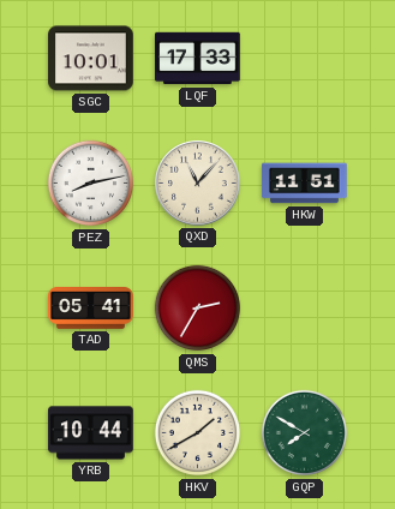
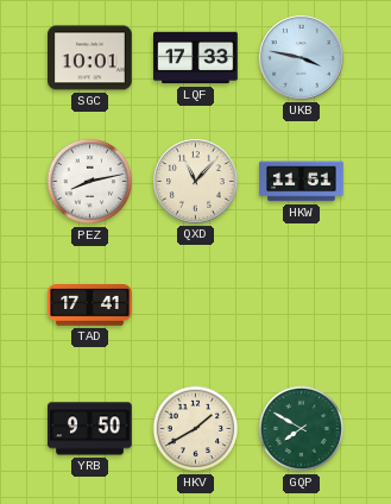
UKB: none -> 3:47
TAD: 05:41 -> 17:41
QMS: 2:35 -> none
YRB: 10:44 -> 9:50
